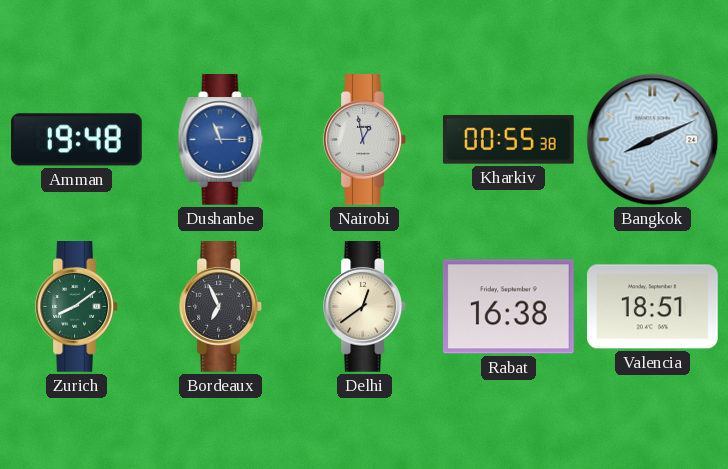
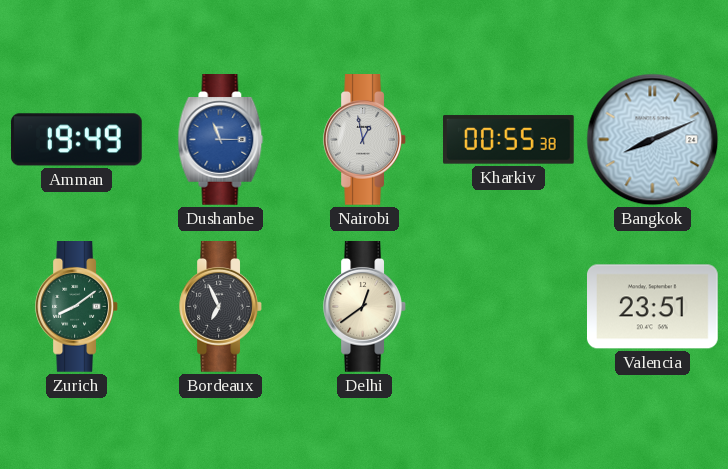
Amman: 19:48 -> 19:49
Rabat: 16:38 -> none
Valencia: 18:51 -> 23:51
